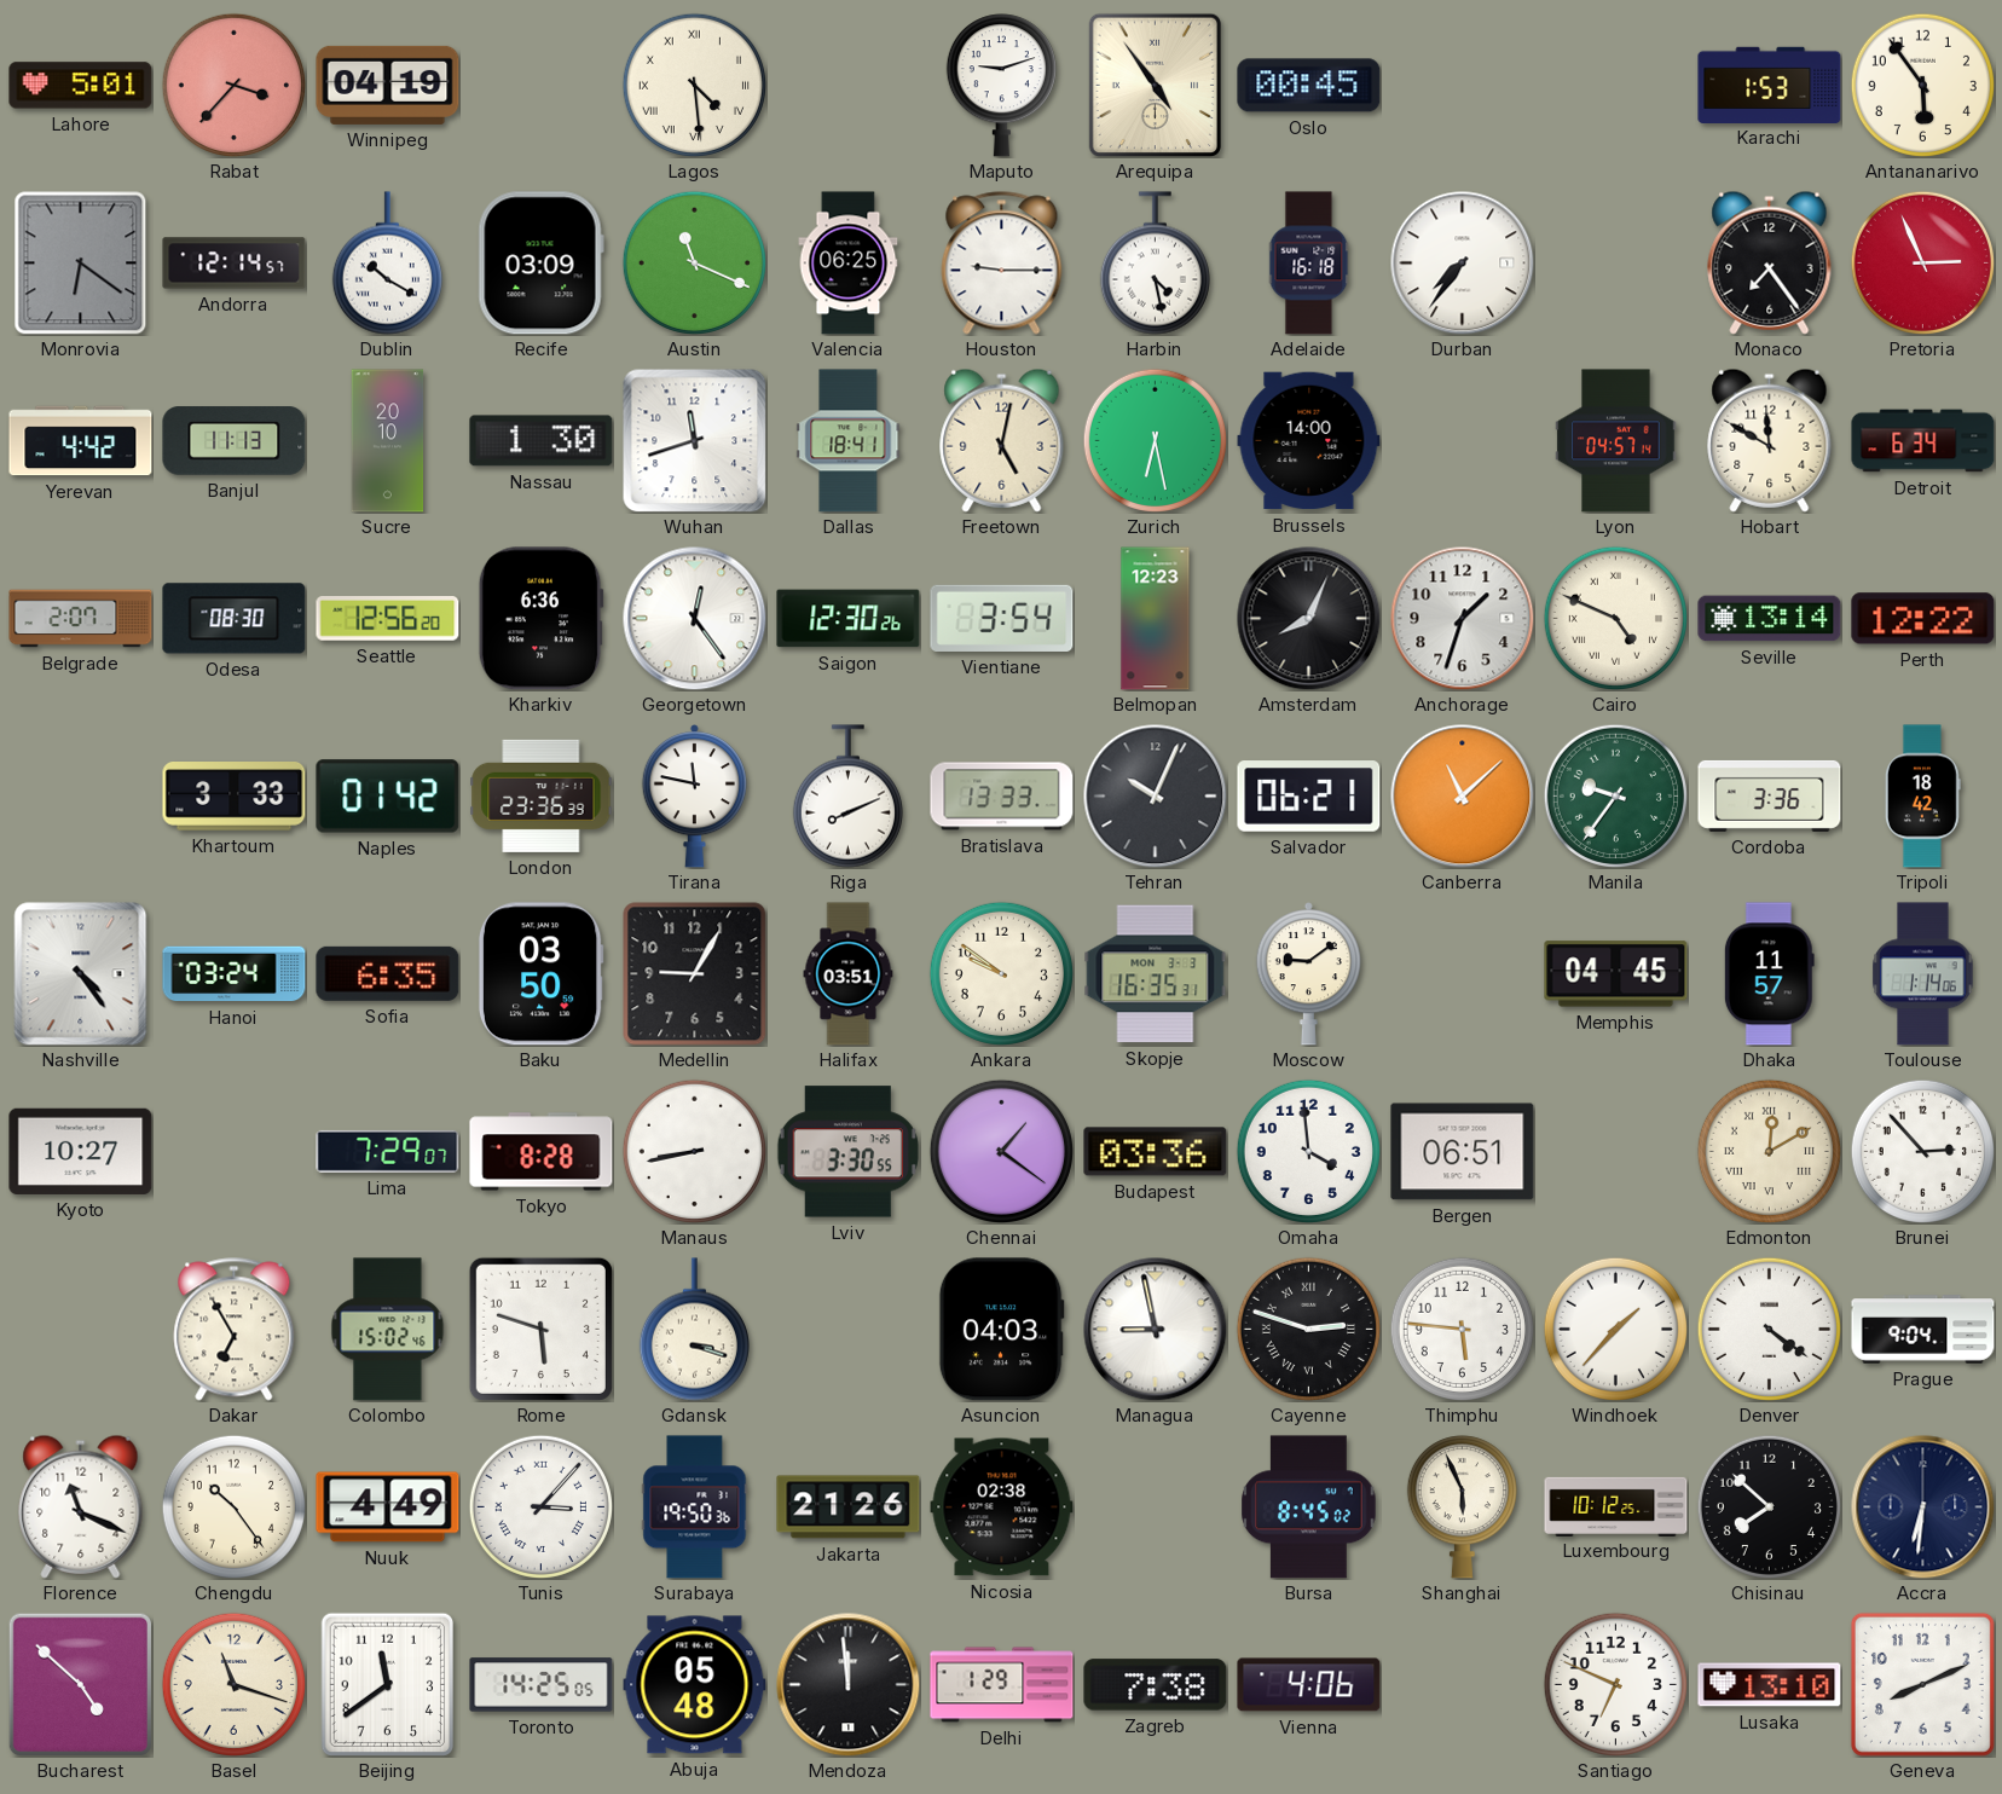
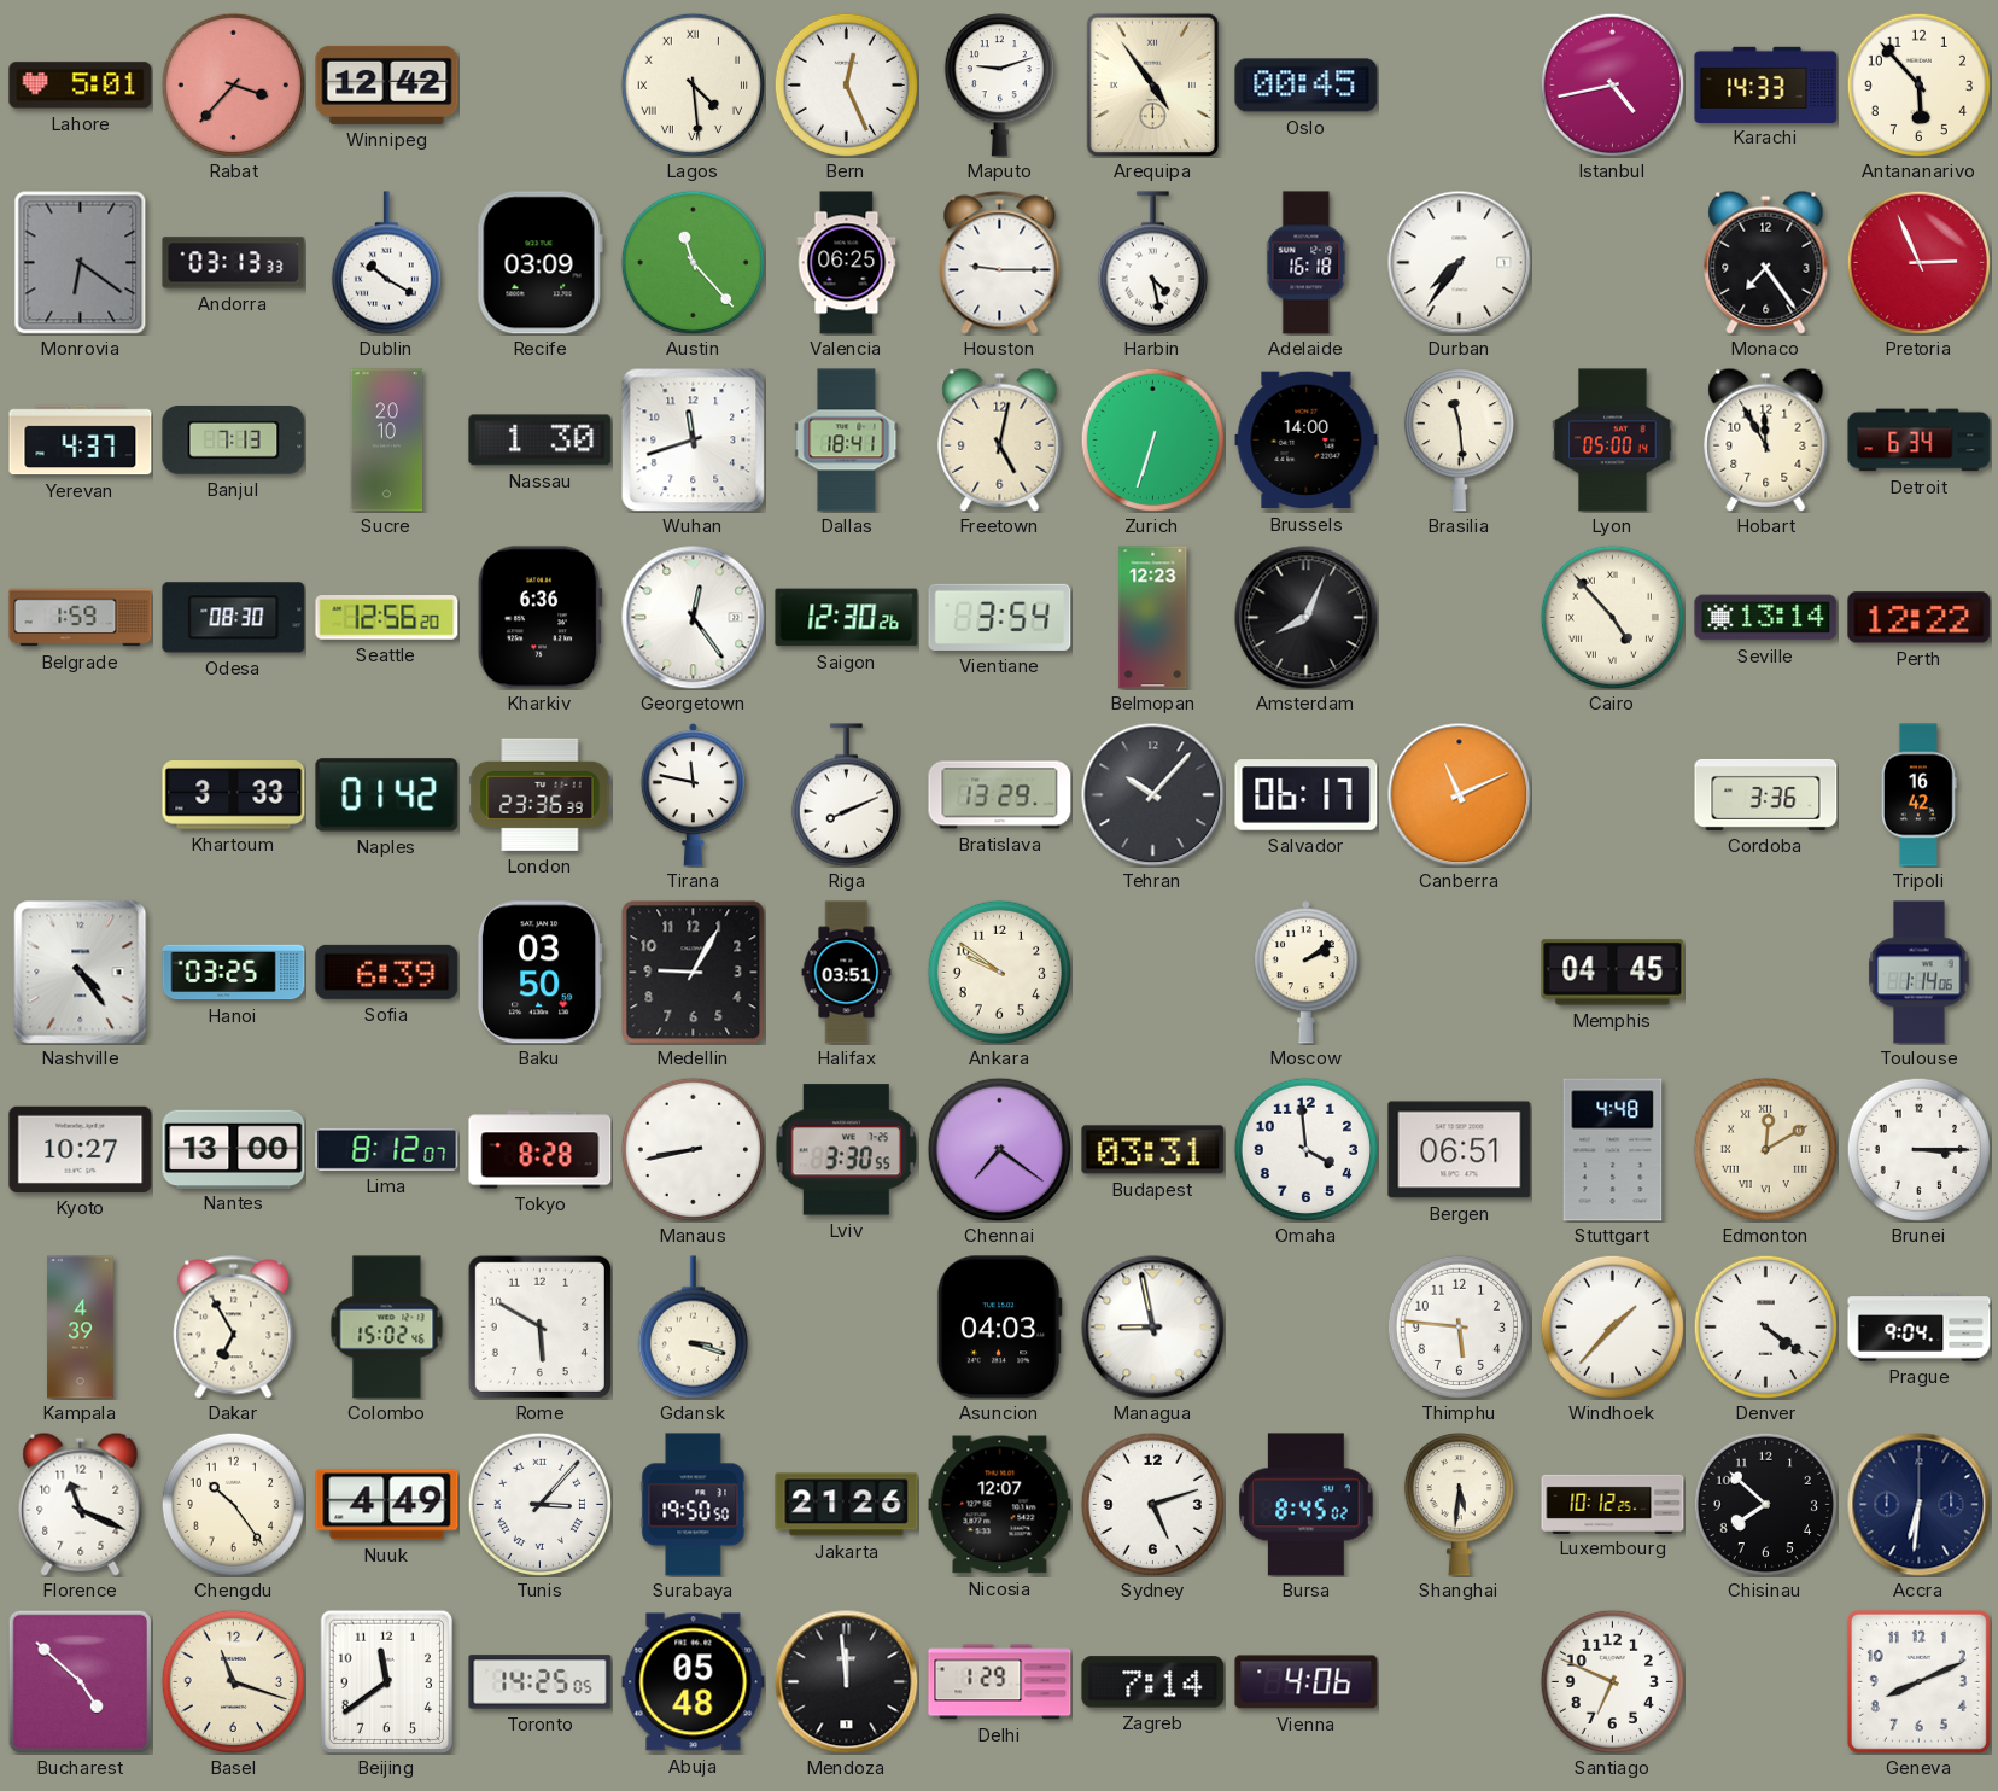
Winnipeg: 04:19 -> 12:42
Bern: none -> 12:26
Istanbul: none -> 4:43
Karachi: 1:53 -> 14:33
Antananarivo: 5:54 -> 5:53
Andorra: 12:14 -> 03:13
Austin: 11:19 -> 11:23
Yerevan: 4:42 -> 4:37
Banjul: 11:13 -> 7:13
Zurich: 6:28 -> 6:33
Brasilia: none -> 11:29
Lyon: 04:57 -> 05:00
Hobart: 11:50 -> 11:55
Belgrade: 2:07 -> 1:59
Anchorage: 1:33 -> none
Cairo: 4:49 -> 4:53
Bratislava: 13:33 -> 13:29
Tehran: 10:04 -> 10:07
Salvador: 06:21 -> 06:17
Canberra: 11:08 -> 11:11
Manila: 9:36 -> none
Tripoli: 18:42 -> 16:42
Hanoi: 03:24 -> 03:25
Sofia: 6:35 -> 6:39
Skopje: 16:35 -> none
Moscow: 9:09 -> 2:09
Dhaka: 11:57 -> none
Nantes: none -> 13:00
Lima: 7:29 -> 8:12
Chennai: 1:21 -> 7:21
Budapest: 03:36 -> 03:31
Stuttgart: none -> 4:48
Brunei: 2:53 -> 3:15
Kampala: none -> 4:39
Rome: 5:48 -> 5:50
Cayenne: 2:48 -> none
Surabaya: 19:50:36 -> 19:50:50
Nicosia: 02:38 -> 12:07
Sydney: none -> 5:12
Shanghai: 5:56 -> 5:31
Zagreb: 7:38 -> 7:14
Lusaka: 13:10 -> none
